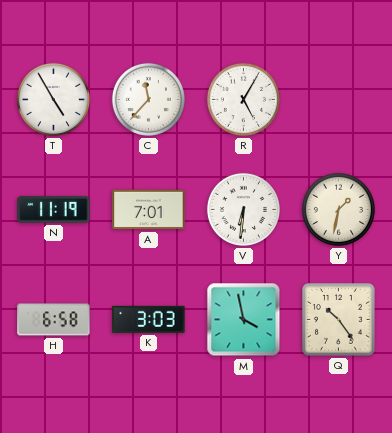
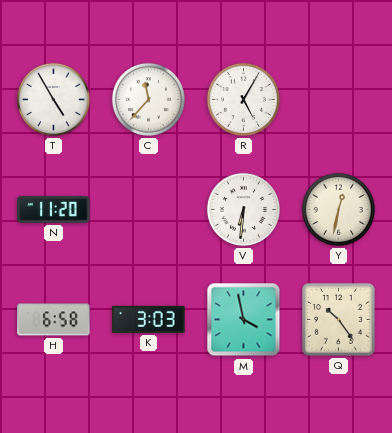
N: 11:19 -> 11:20
A: 7:01 -> none
Y: 1:32 -> 12:32
